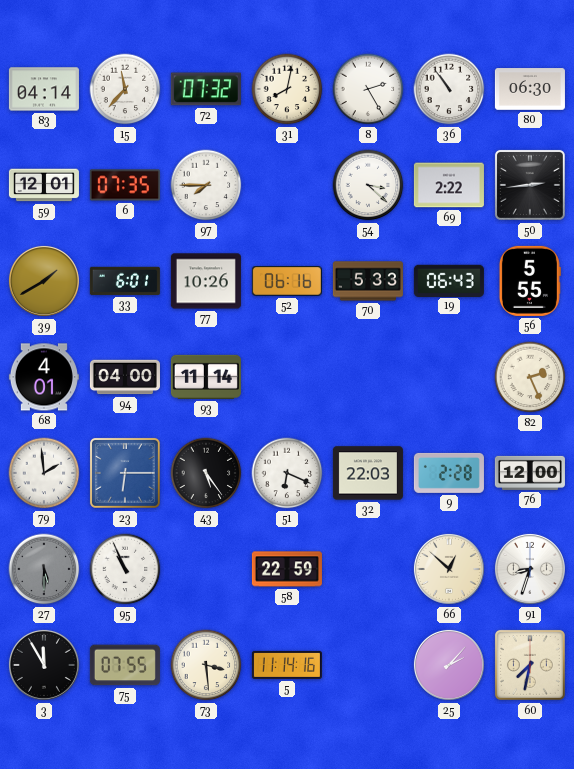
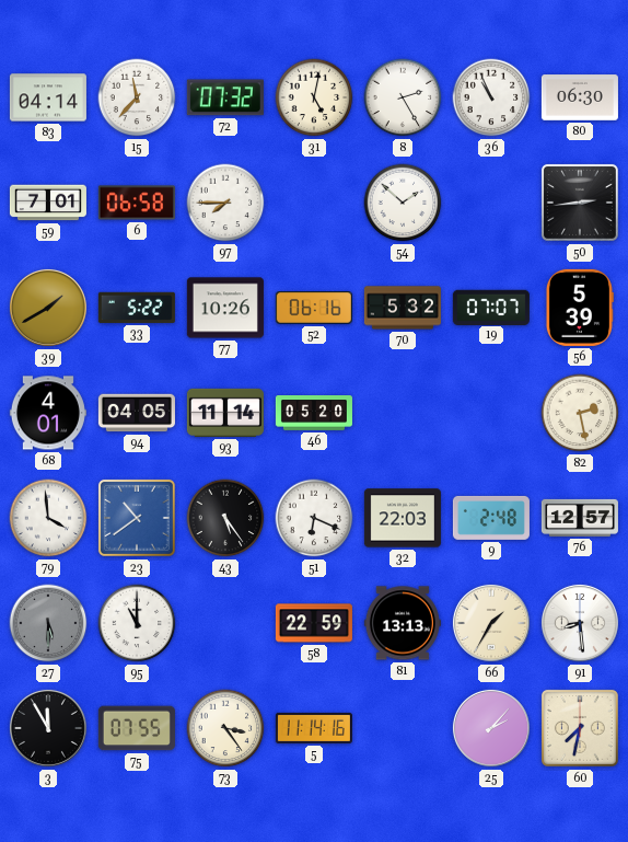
31: 8:02 -> 5:02
36: 10:54 -> 10:56
59: 12:01 -> 7:01
6: 07:35 -> 06:58
54: 3:22 -> 1:52
69: 2:22 -> none
33: 6:01 -> 5:22
70: 5:33 -> 5:32
19: 06:43 -> 07:07
56: 5:55 -> 5:39
94: 04:00 -> 04:05
46: none -> 05:20
82: 2:26 -> 2:28
79: 1:59 -> 3:59
23: 6:15 -> 10:39
9: 2:28 -> 2:48
76: 12:00 -> 12:57
95: 10:56 -> 11:00
81: none -> 13:13
66: 12:52 -> 1:35
91: 8:33 -> 8:29
73: 3:29 -> 3:24
